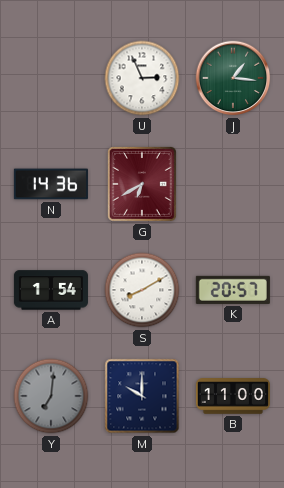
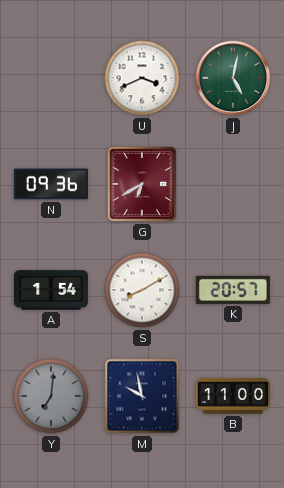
U: 2:56 -> 3:41
J: 1:16 -> 5:02
N: 14:36 -> 09:36
M: 10:00 -> 9:58
